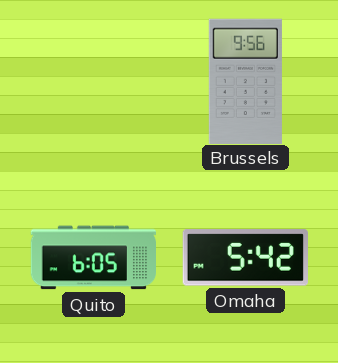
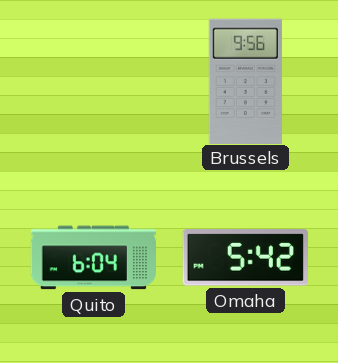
Quito: 6:05 -> 6:04
